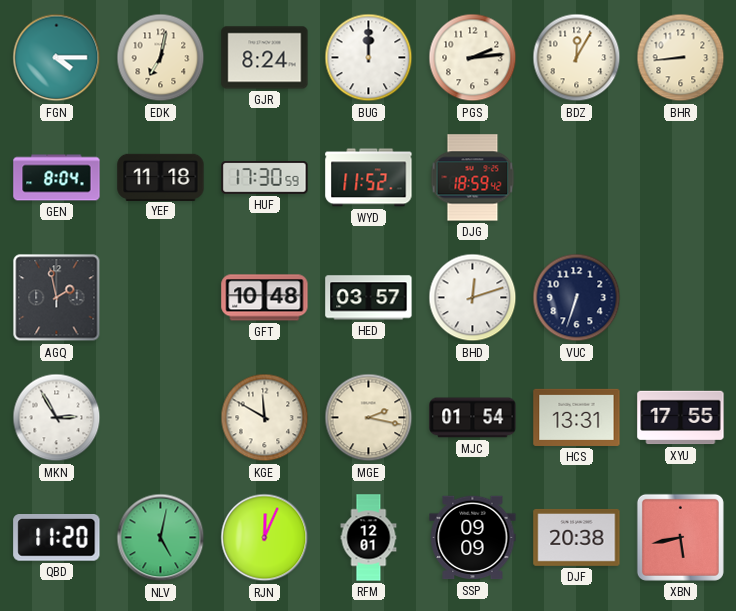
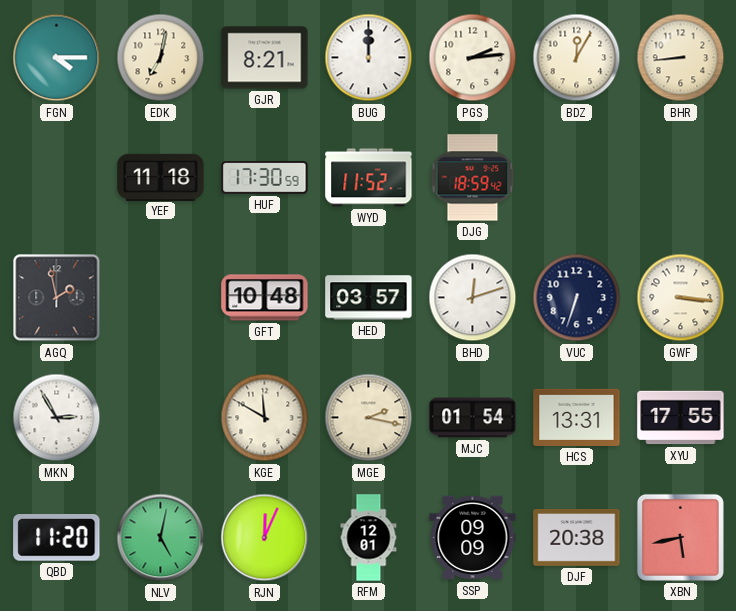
GJR: 8:24 -> 8:21
GEN: 8:04 -> none
GWF: none -> 3:16
